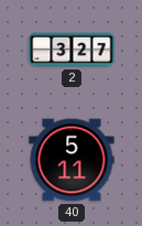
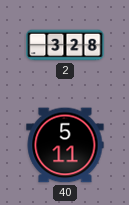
2: 3:27 -> 3:28
